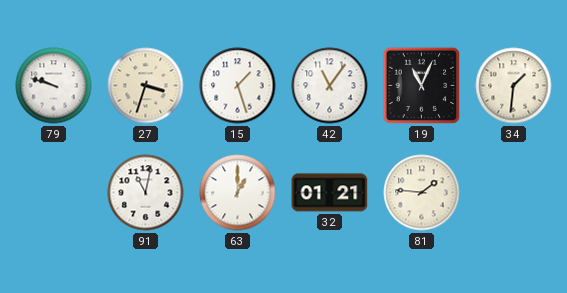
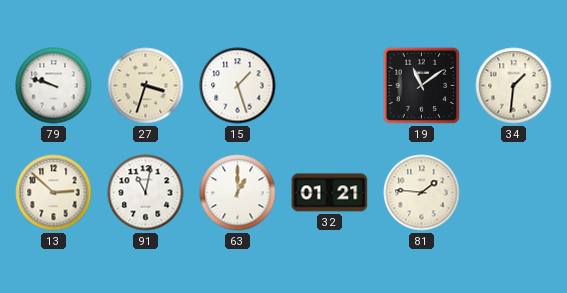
42: 11:06 -> none
19: 11:04 -> 11:09
13: none -> 2:52
